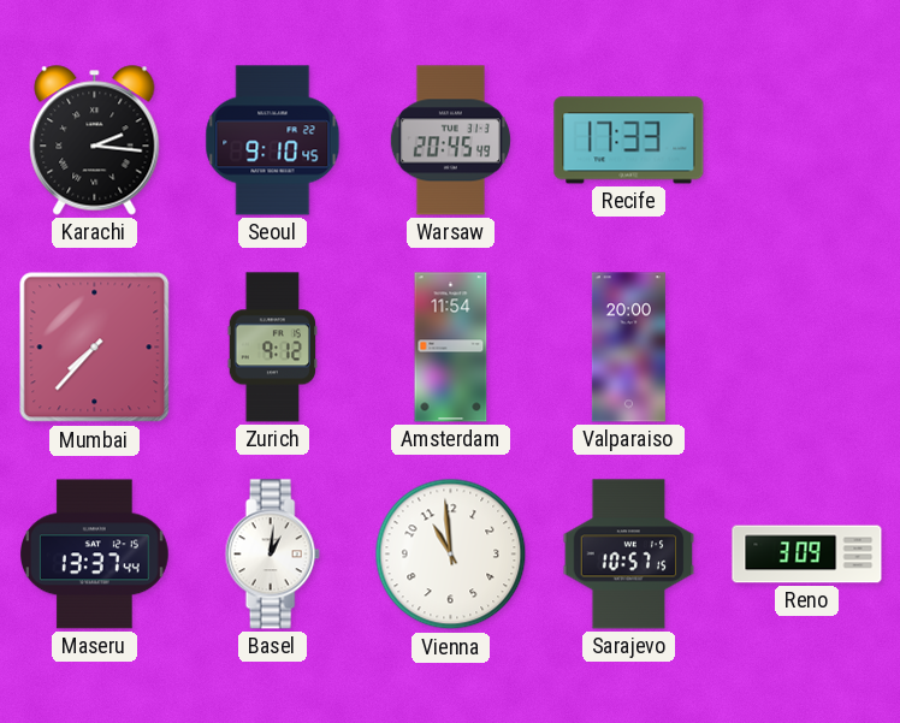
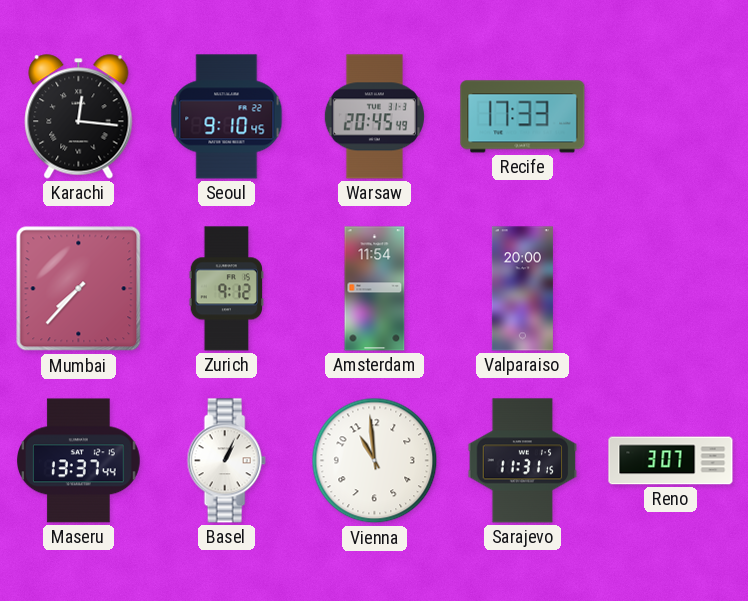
Karachi: 2:16 -> 12:16
Basel: 1:01 -> 1:04
Sarajevo: 10:57 -> 11:31
Reno: 3:09 -> 3:07
